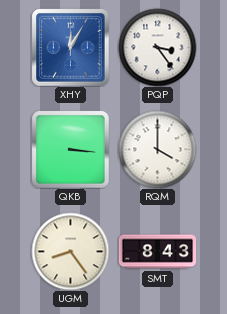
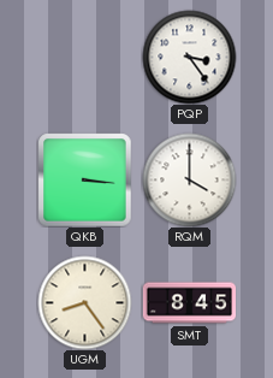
XHY: 12:05 -> none
SMT: 8:43 -> 8:45
